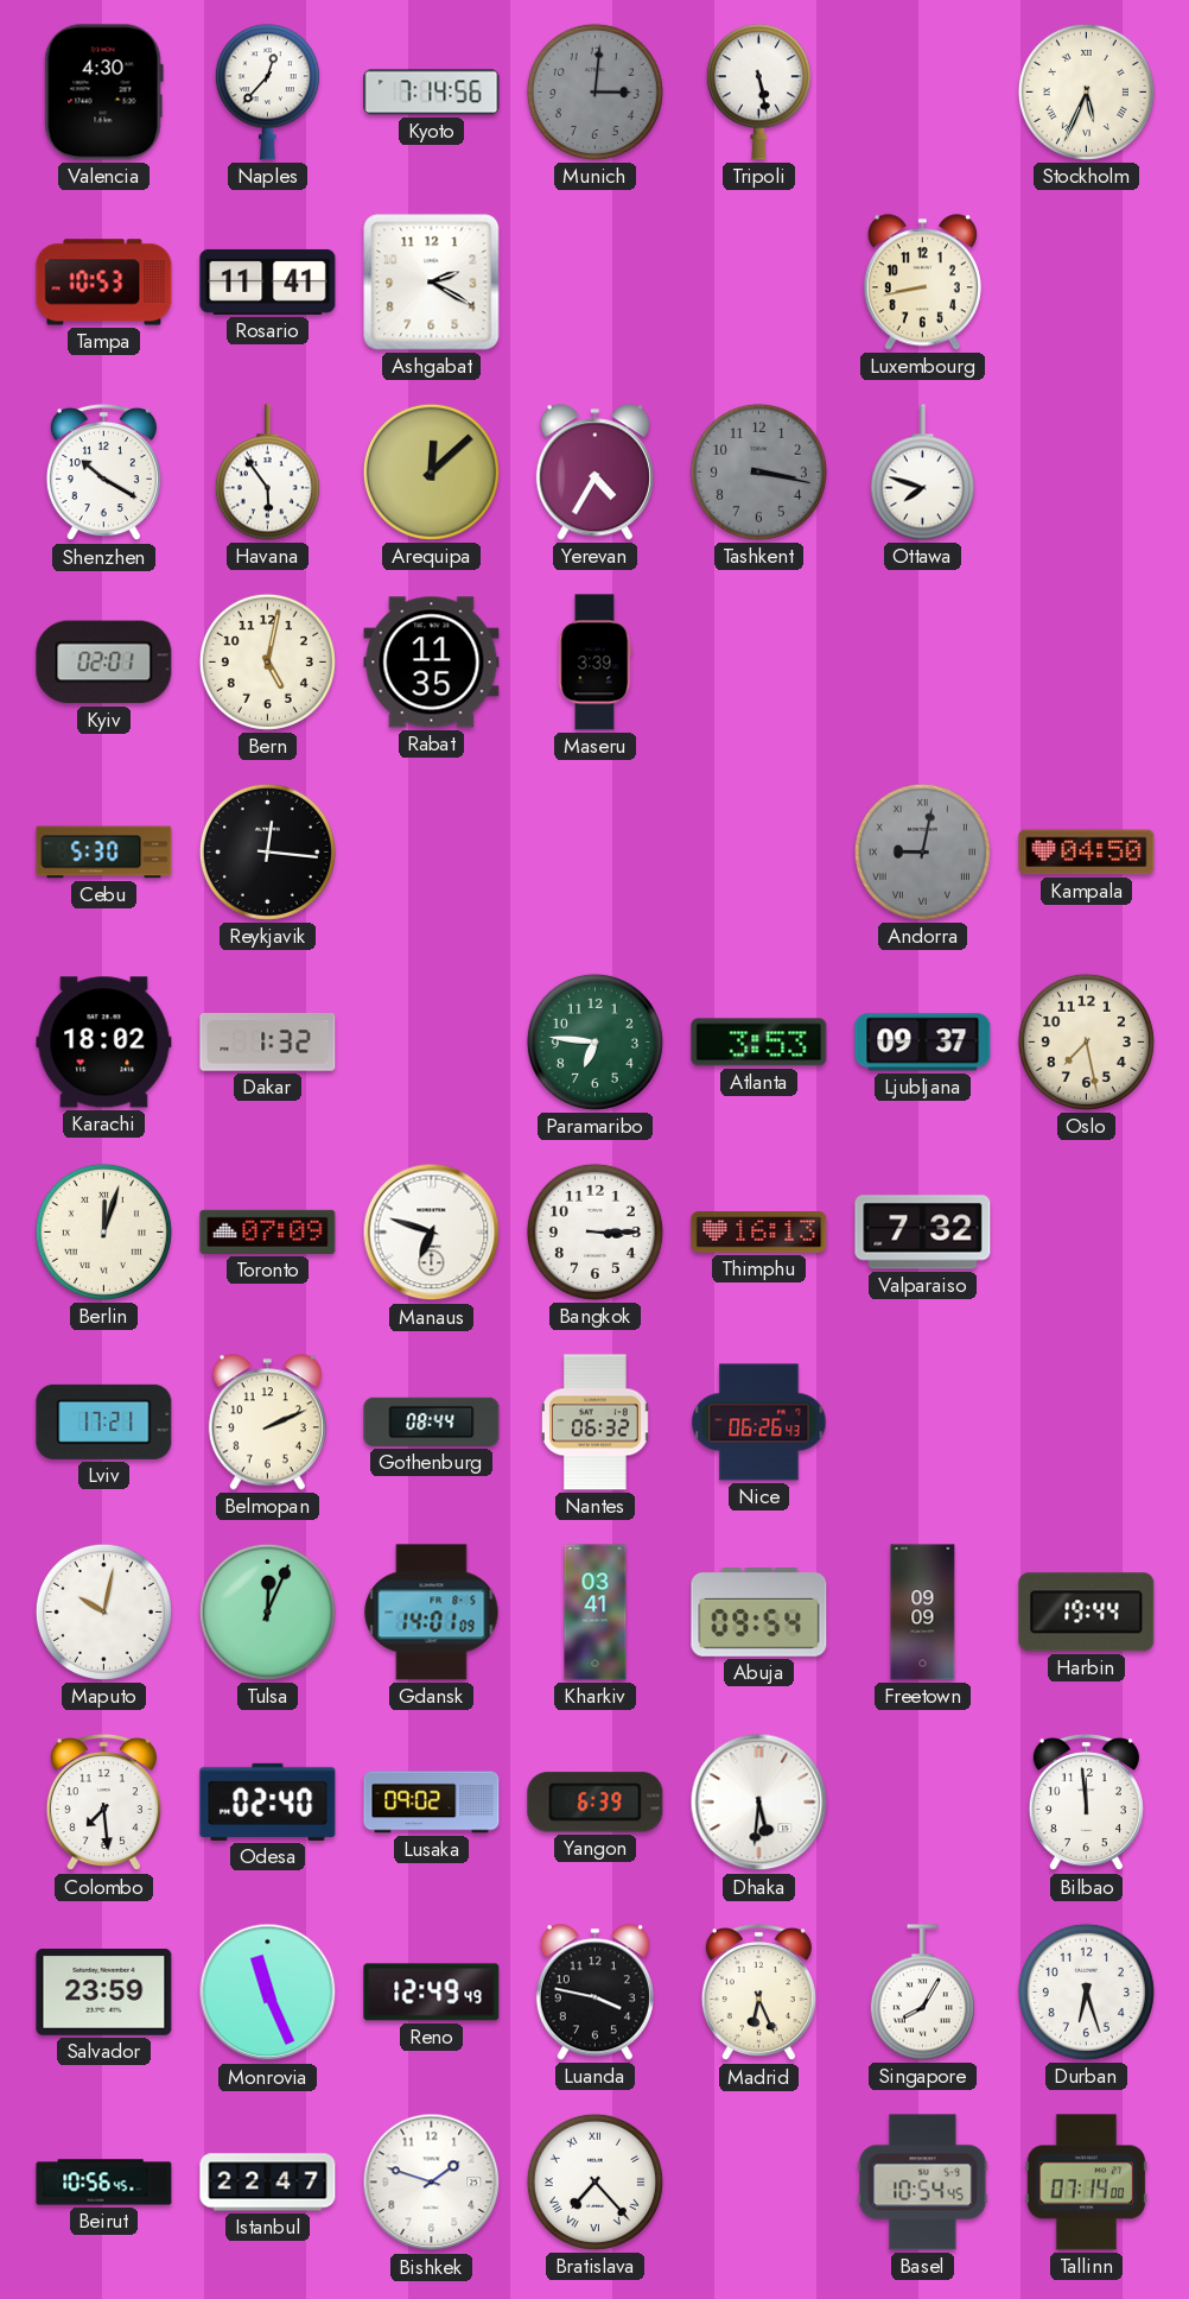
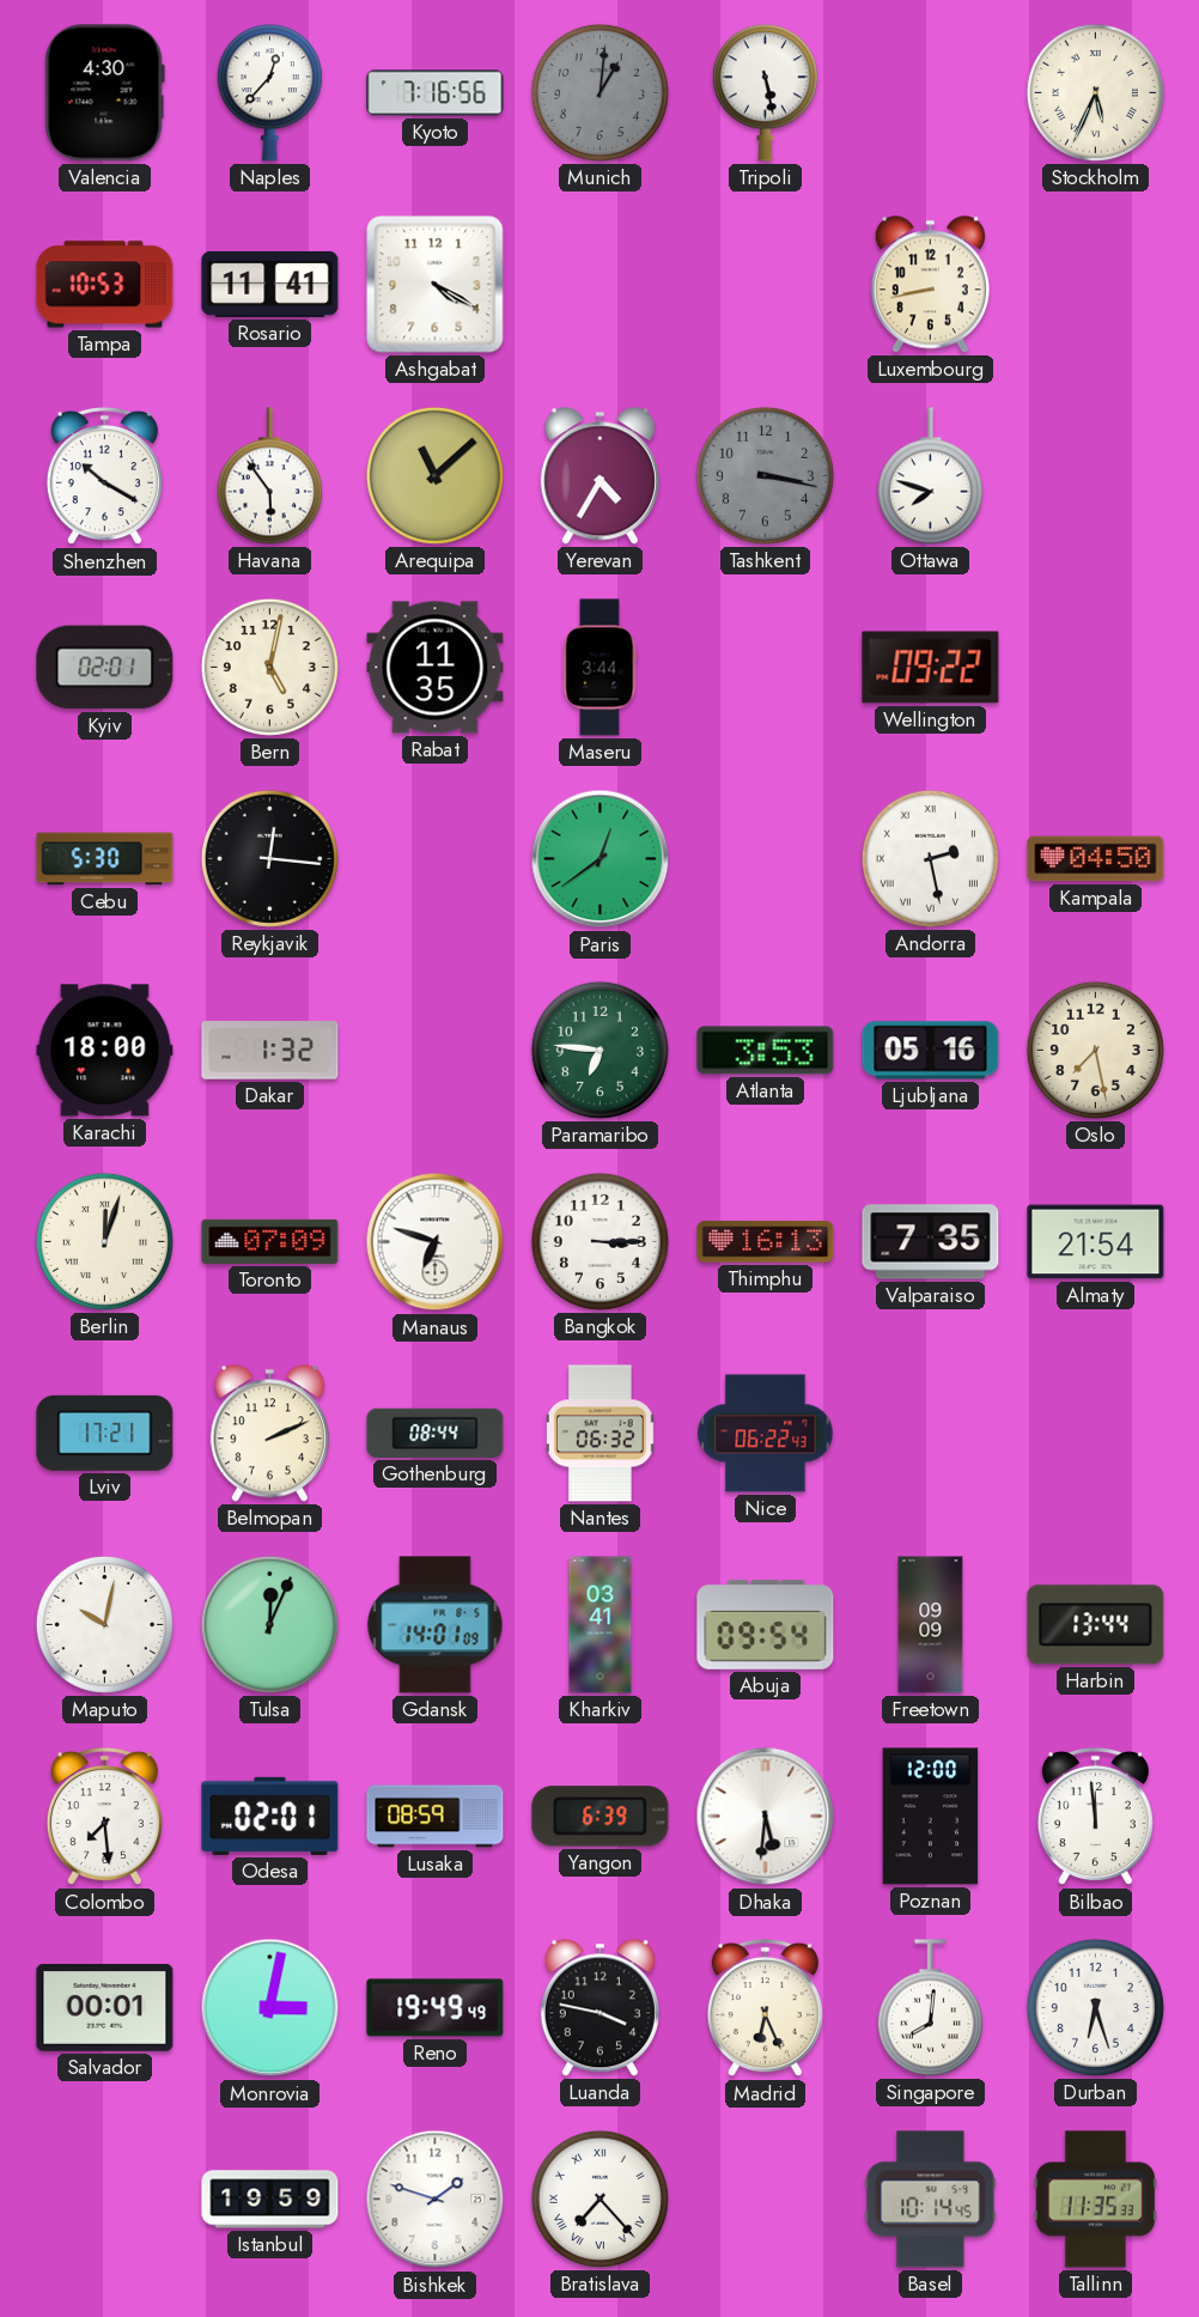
Kyoto: 7:14 -> 7:16
Munich: 3:01 -> 1:01
Ashgabat: 2:20 -> 4:20
Arequipa: 12:08 -> 11:08
Maseru: 3:39 -> 3:44
Wellington: none -> 09:22
Paris: none -> 12:39
Andorra: 9:02 -> 2:28
Andorra dial: grey -> white
Karachi: 18:02 -> 18:00
Ljubljana: 09:37 -> 05:16
Valparaiso: 7:32 -> 7:35
Almaty: none -> 21:54
Nice: 06:26 -> 06:22
Harbin: 19:44 -> 13:44
Odesa: 02:40 -> 02:01
Lusaka: 09:02 -> 08:59
Poznan: none -> 12:00
Salvador: 23:59 -> 00:01
Monrovia: 11:26 -> 3:02
Reno: 12:49 -> 19:49
Singapore: 8:05 -> 8:01
Beirut: 10:56 -> none
Istanbul: 22:47 -> 19:59
Basel: 10:54 -> 10:14
Tallinn: 07:14 -> 11:35
